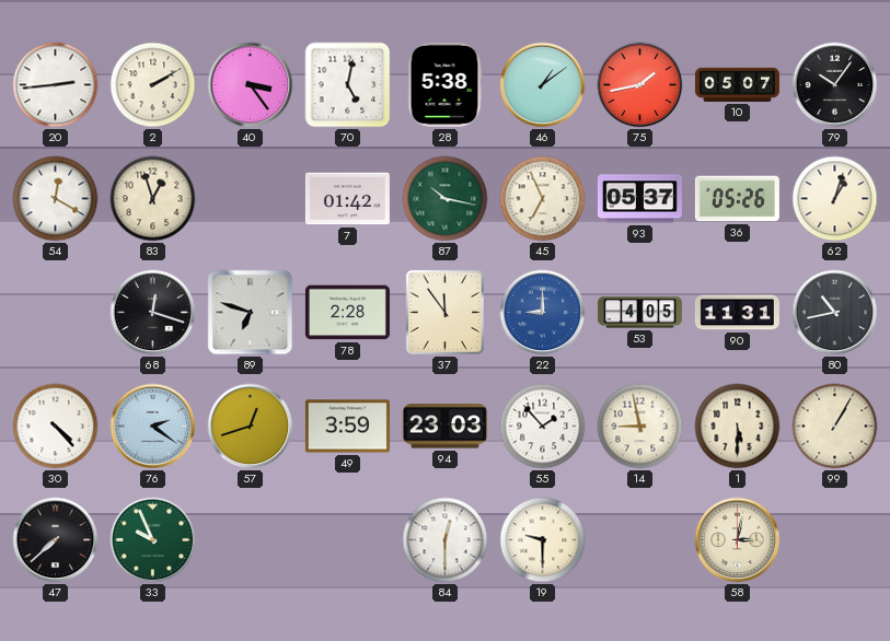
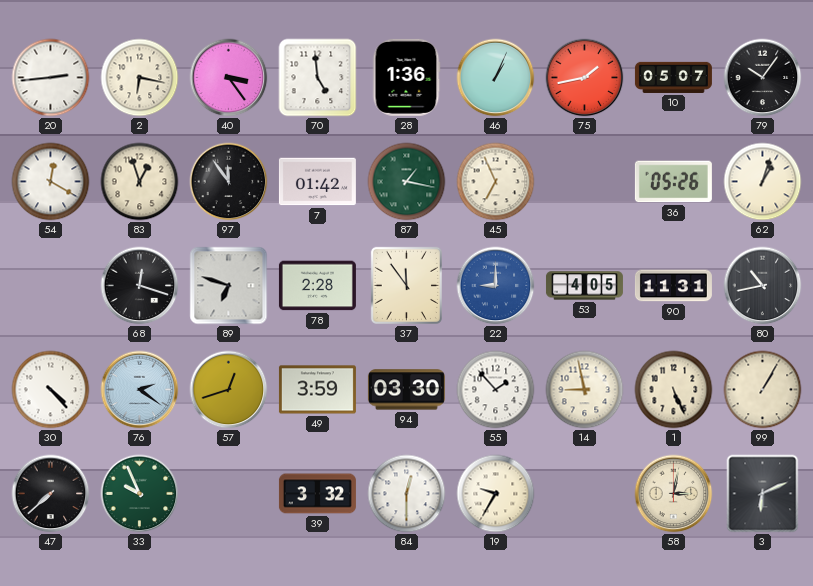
2: 2:10 -> 6:17
70: 5:02 -> 4:59
28: 5:38 -> 1:36
46: 1:09 -> 1:04
97: none -> 11:54
87: 10:17 -> 1:17
93: 05:37 -> none
94: 23:03 -> 03:30
1: 5:30 -> 5:26
39: none -> 3:32
19: 9:30 -> 9:35
3: none -> 6:11
